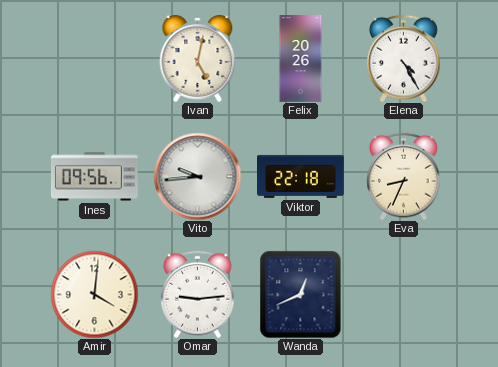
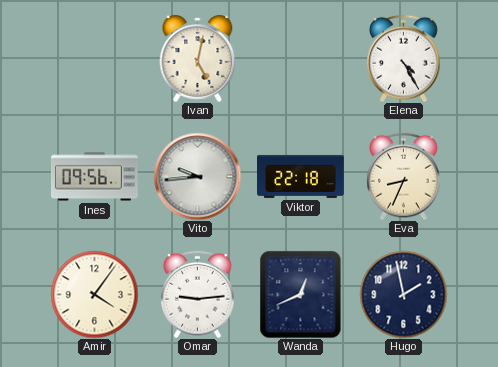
Felix: 20:26 -> none
Amir: 4:01 -> 4:06
Hugo: none -> 1:58
